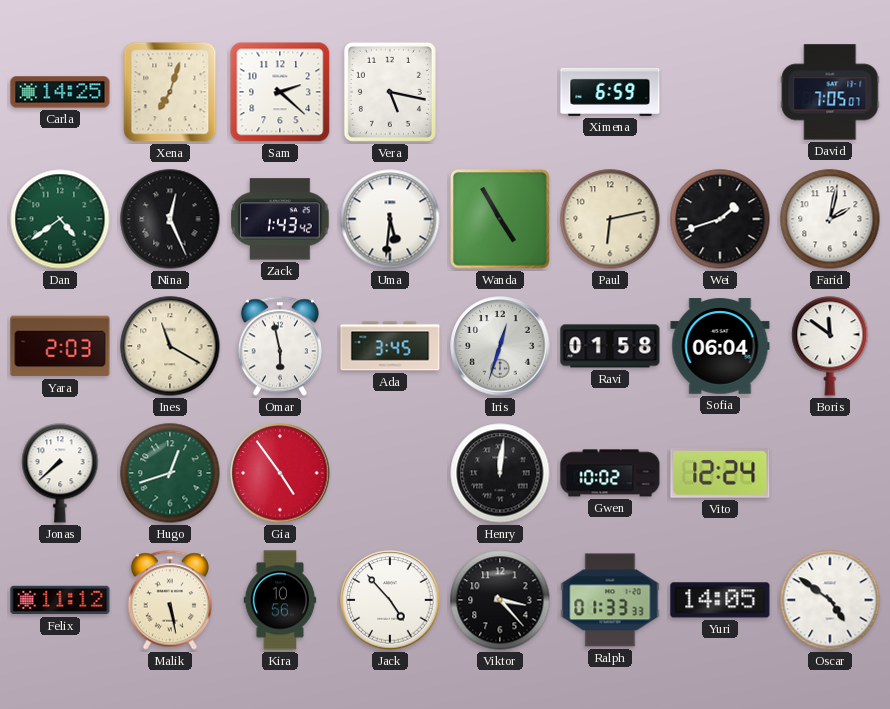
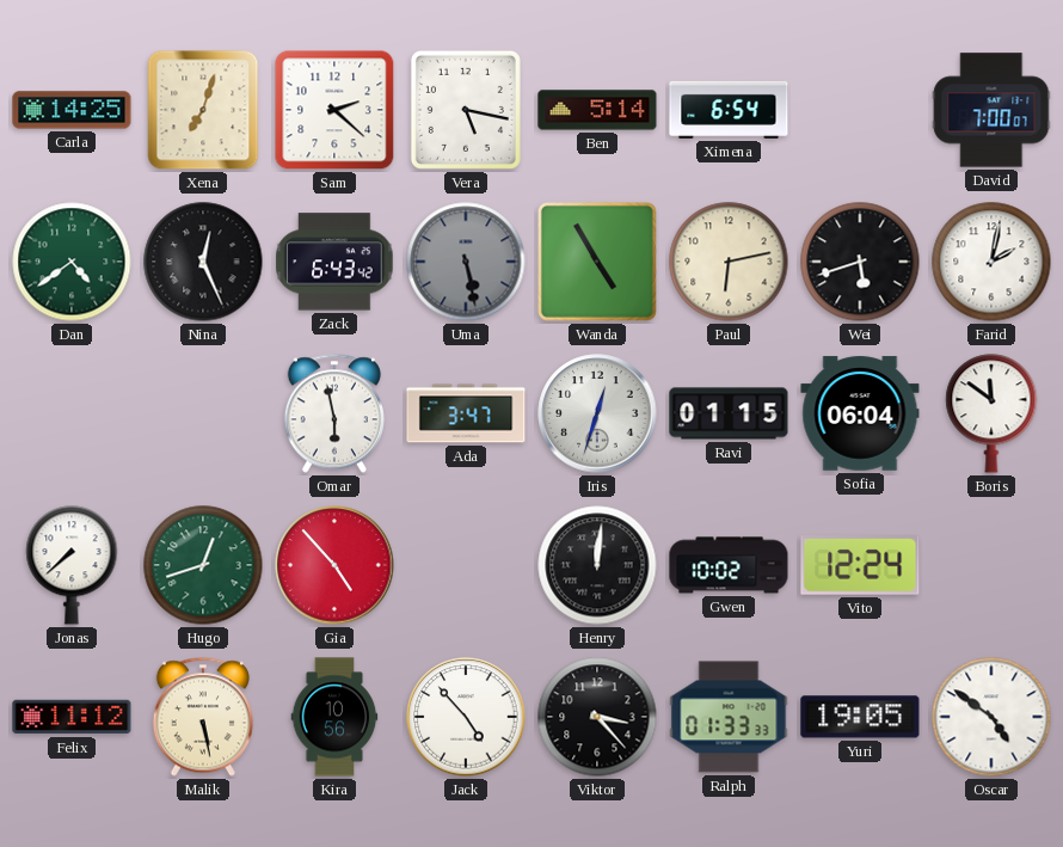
Ben: none -> 5:14
Ximena: 6:59 -> 6:54
David: 7:05 -> 7:00
Zack: 1:43 -> 6:43
Uma: 5:31 -> 5:28
Uma dial: white -> grey
Wei: 1:42 -> 5:42
Yara: 2:03 -> none
Ines: 11:20 -> none
Ada: 3:45 -> 3:47
Ravi: 01:58 -> 01:15
Gia: 4:54 -> 4:53
Yuri: 14:05 -> 19:05
